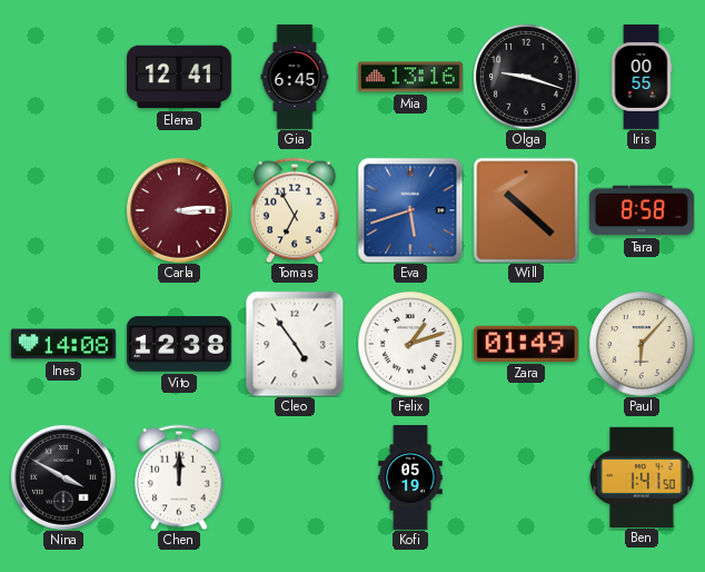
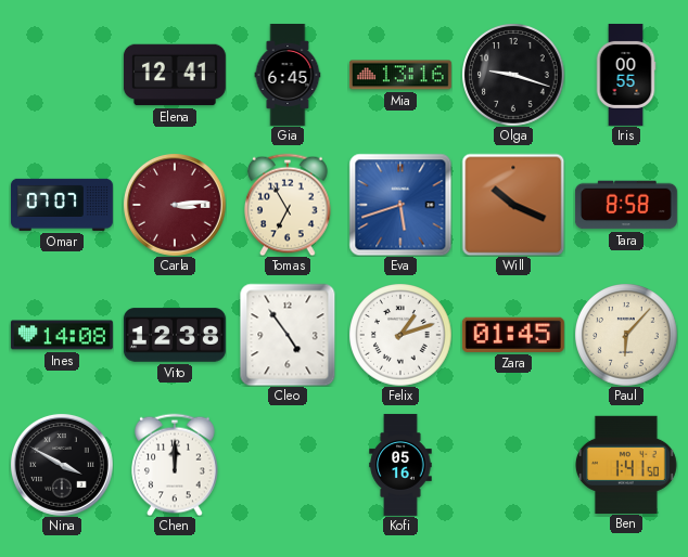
Omar: none -> 07:07
Will: 10:22 -> 10:19
Zara: 01:49 -> 01:45
Kofi: 05:19 -> 05:16
